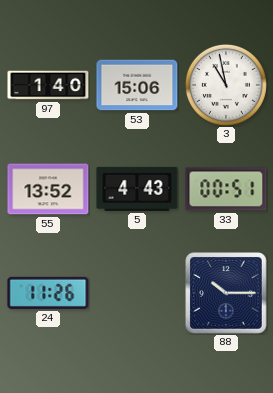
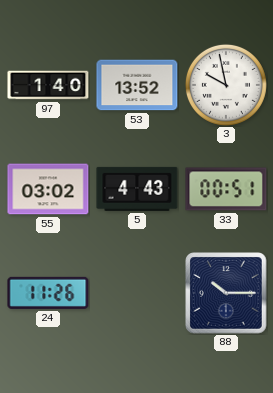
53: 15:06 -> 13:52
3: 10:58 -> 9:58
55: 13:52 -> 03:02
